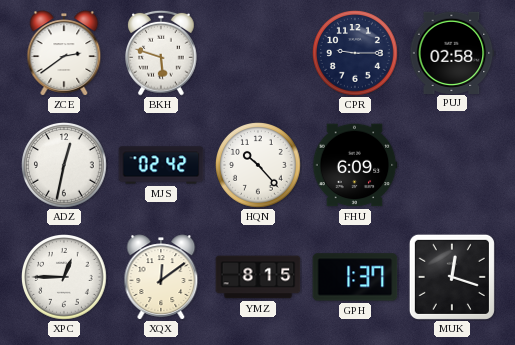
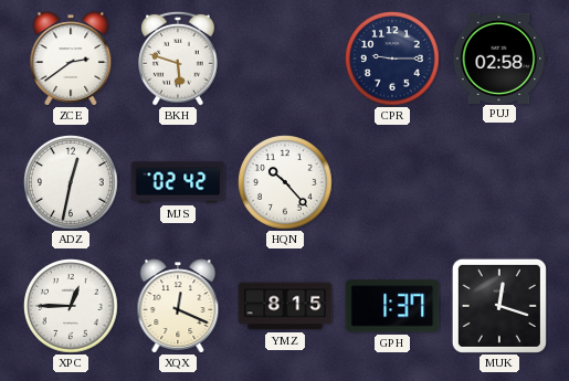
FHU: 6:09 -> none
XQX: 12:09 -> 12:19
